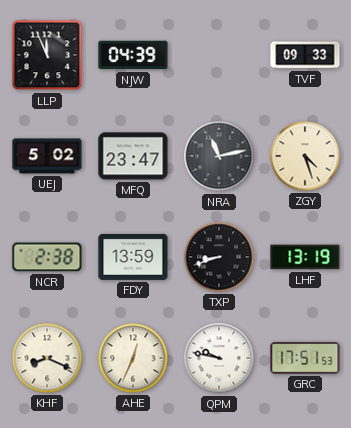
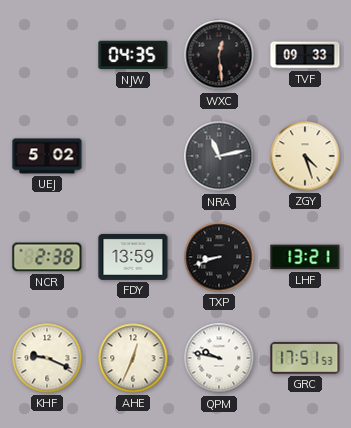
LLP: 11:56 -> none
NJW: 04:39 -> 04:35
WXC: none -> 12:29
MFQ: 23:47 -> none
LHF: 13:19 -> 13:21
KHF: 8:19 -> 9:19
